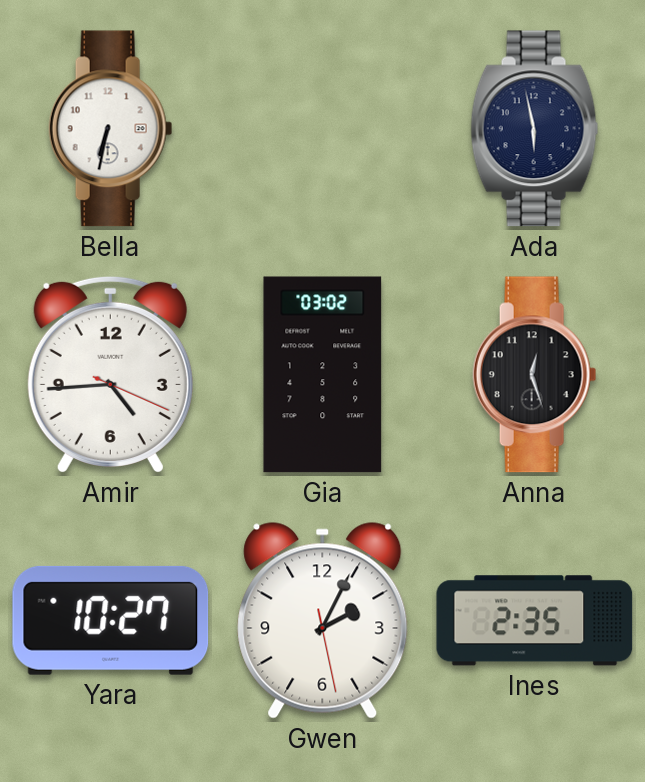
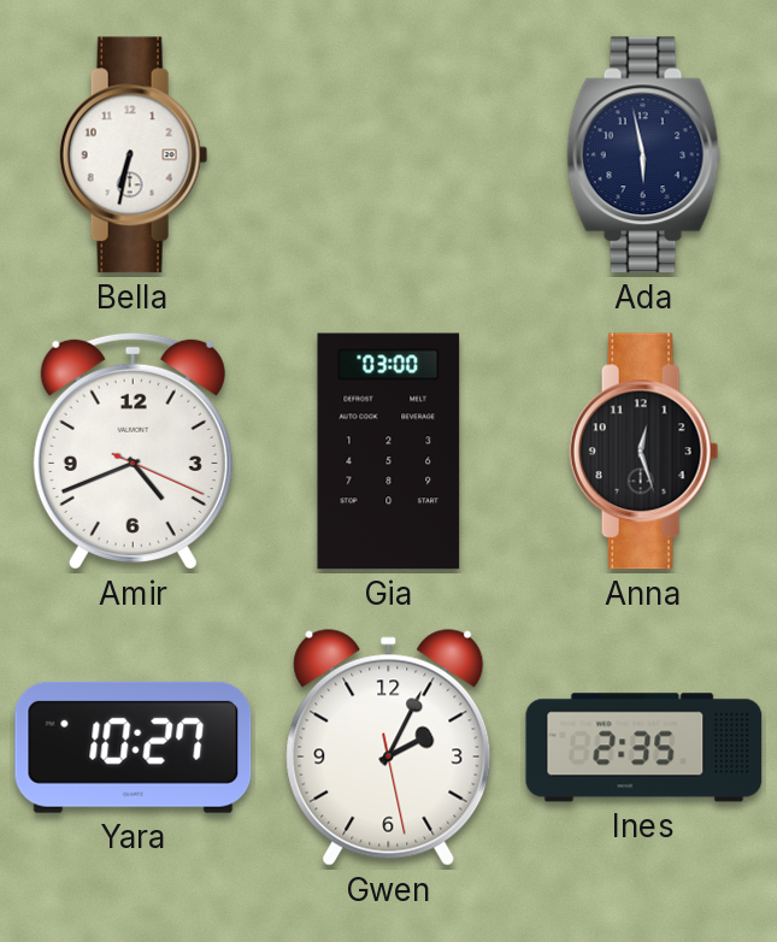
Amir: 4:44 -> 4:41
Gia: 03:02 -> 03:00
